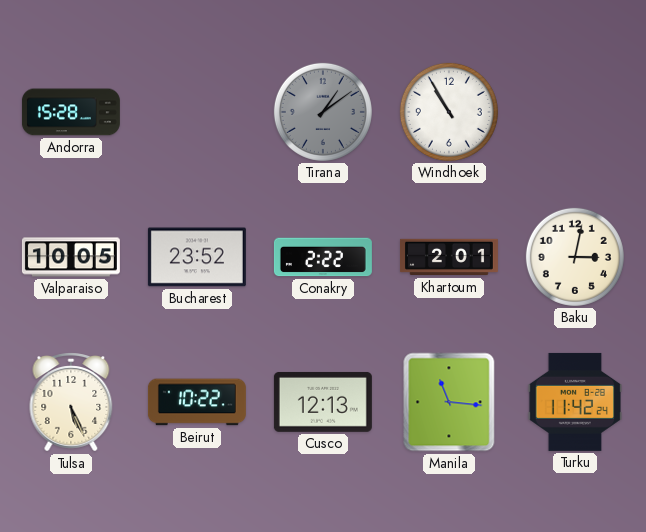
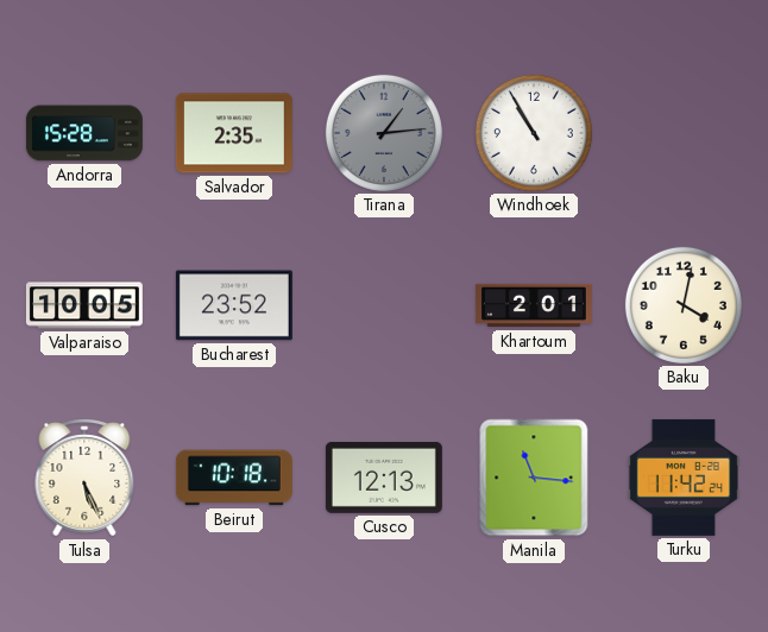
Salvador: none -> 2:35
Tirana: 1:09 -> 1:14
Conakry: 2:22 -> none
Baku: 3:02 -> 4:02
Beirut: 10:22 -> 10:18
